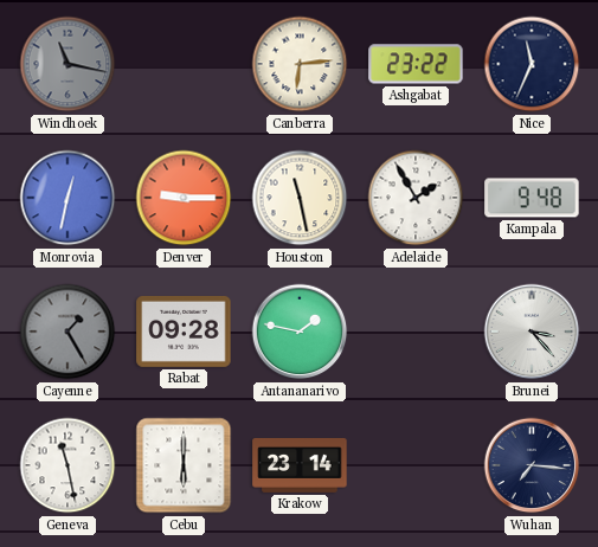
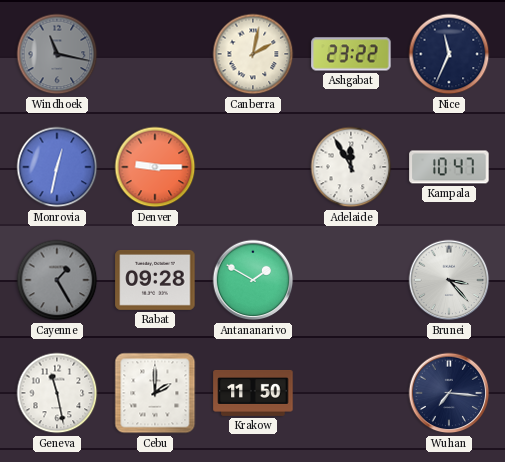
Canberra: 6:14 -> 2:02
Houston: 11:28 -> none
Adelaide: 1:55 -> 11:55
Kampala: 9:48 -> 10:47
Antananarivo: 1:47 -> 1:50
Cebu: 6:00 -> 2:00
Krakow: 23:14 -> 11:50
